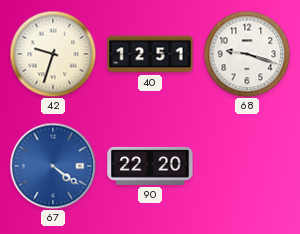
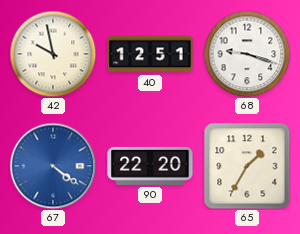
42: 9:33 -> 9:58
65: none -> 1:35
